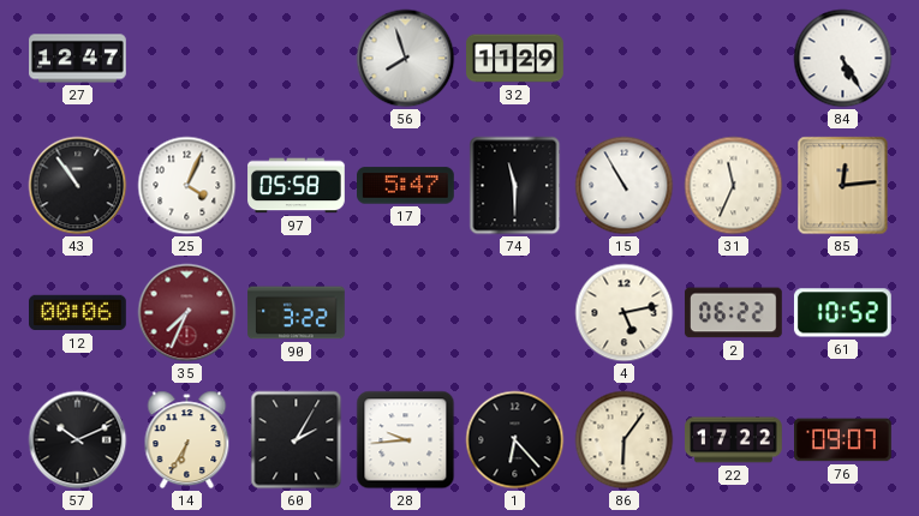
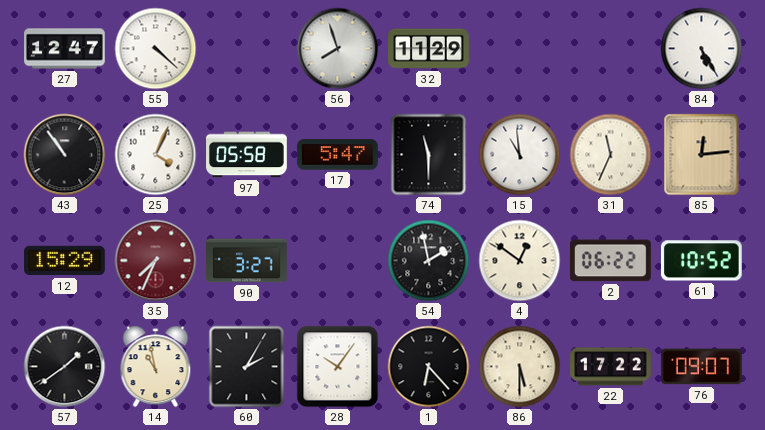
55: none -> 4:22
15: 10:55 -> 10:59
12: 00:06 -> 15:29
90: 3:22 -> 3:27
54: none -> 1:58
4: 5:13 -> 12:51
57: 10:11 -> 1:39
14: 6:35 -> 10:58
28: 9:44 -> 10:06
86: 6:06 -> 5:30
